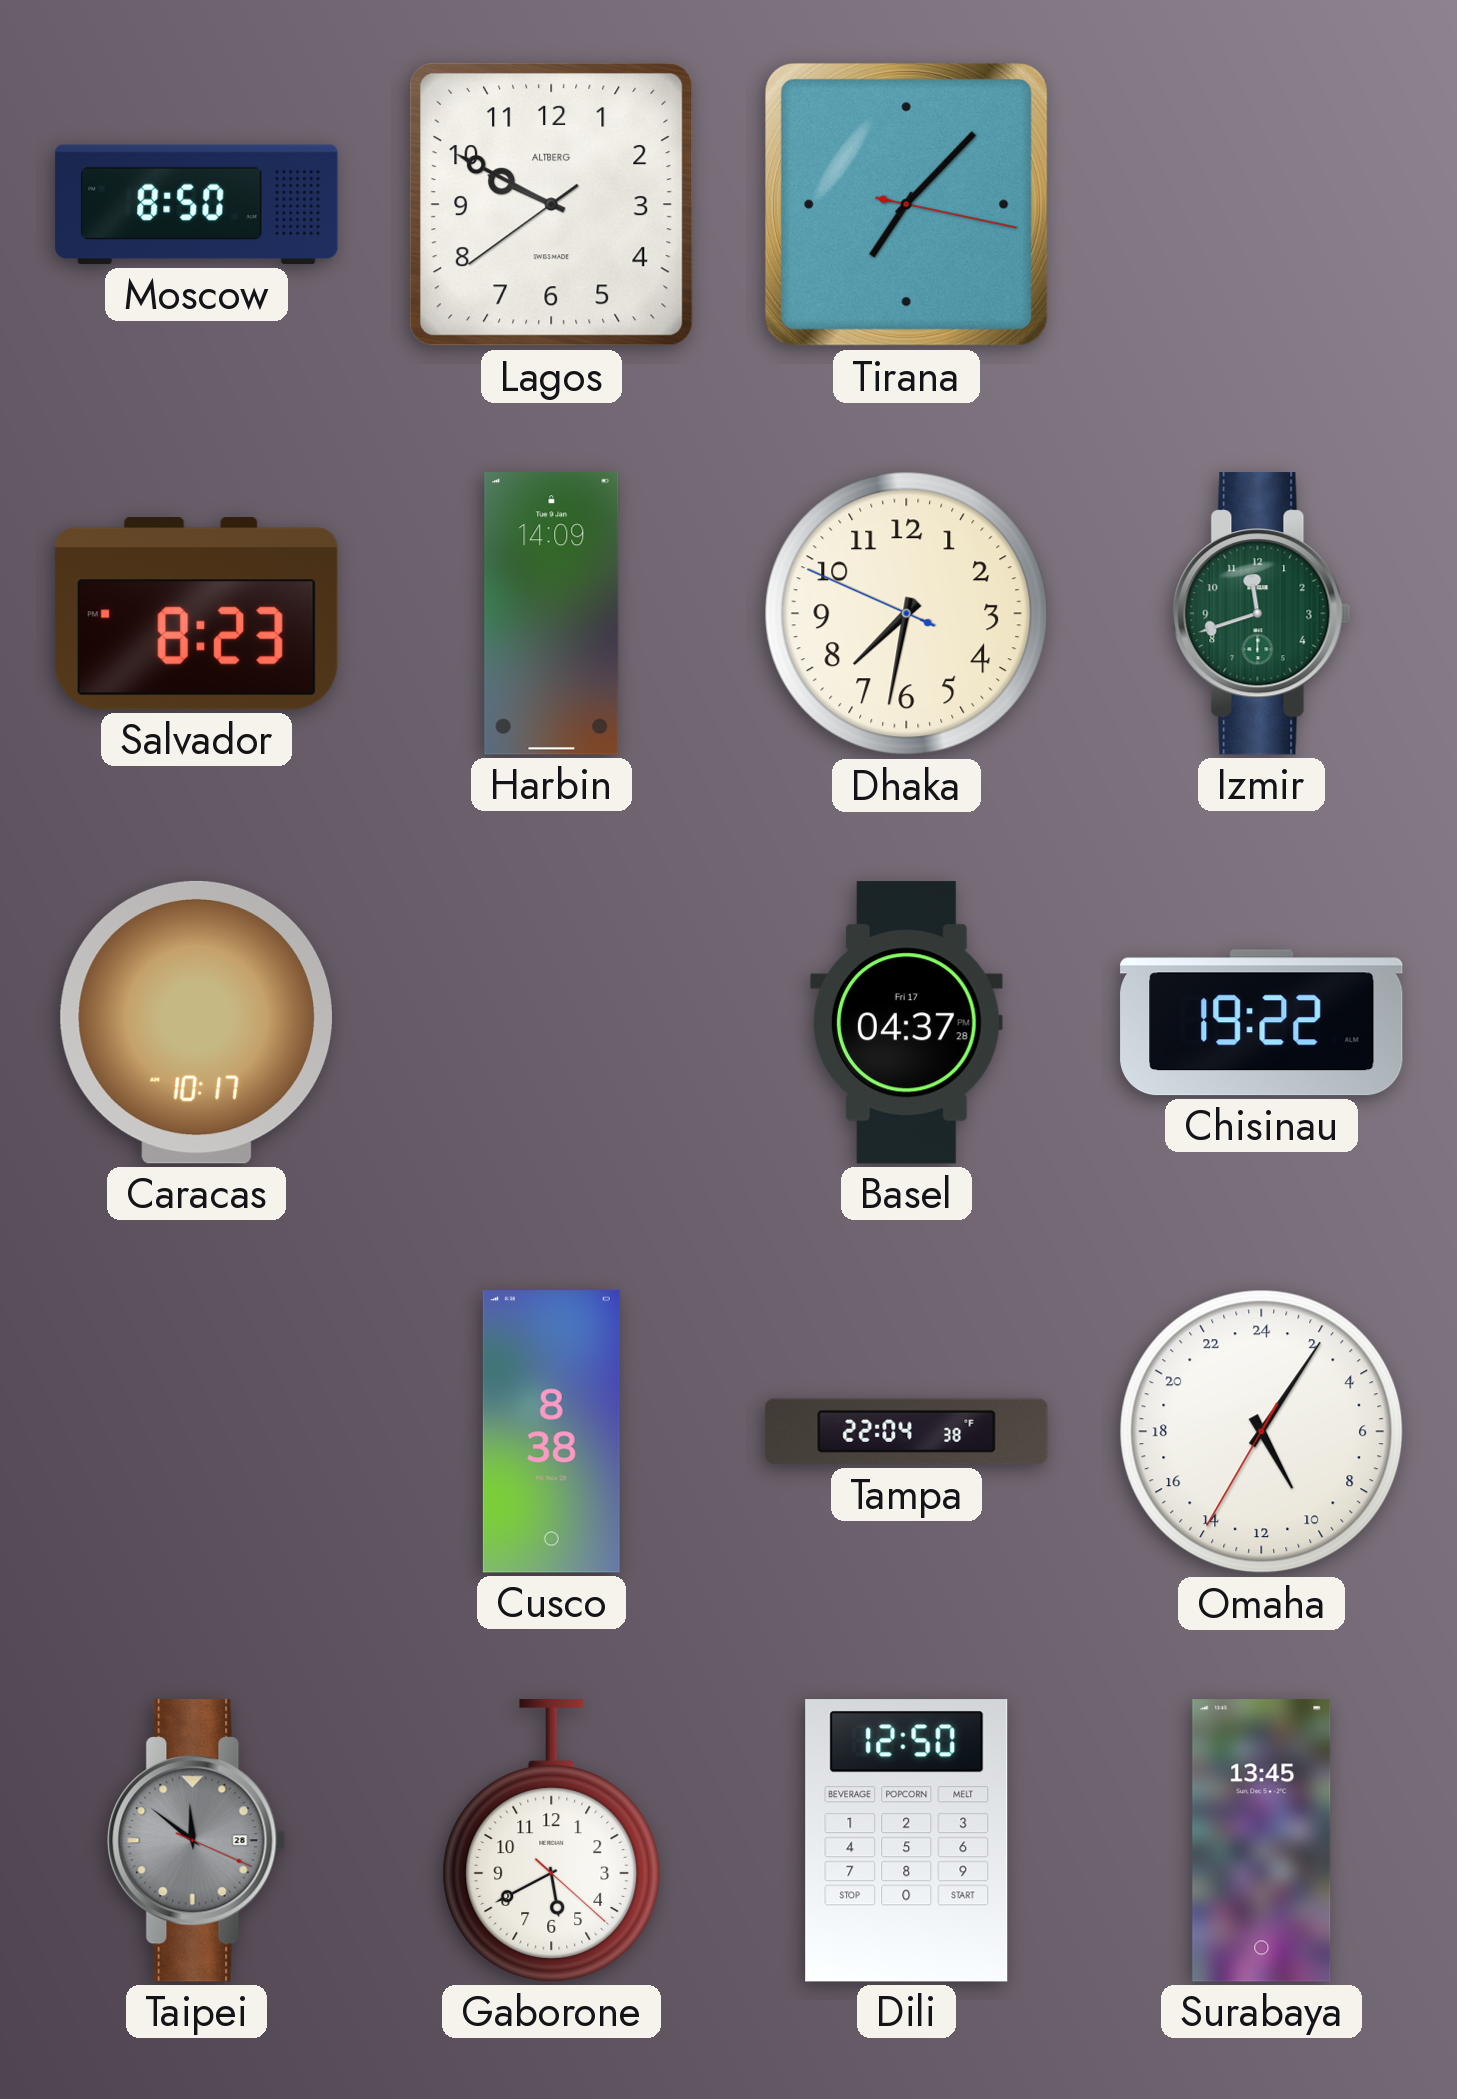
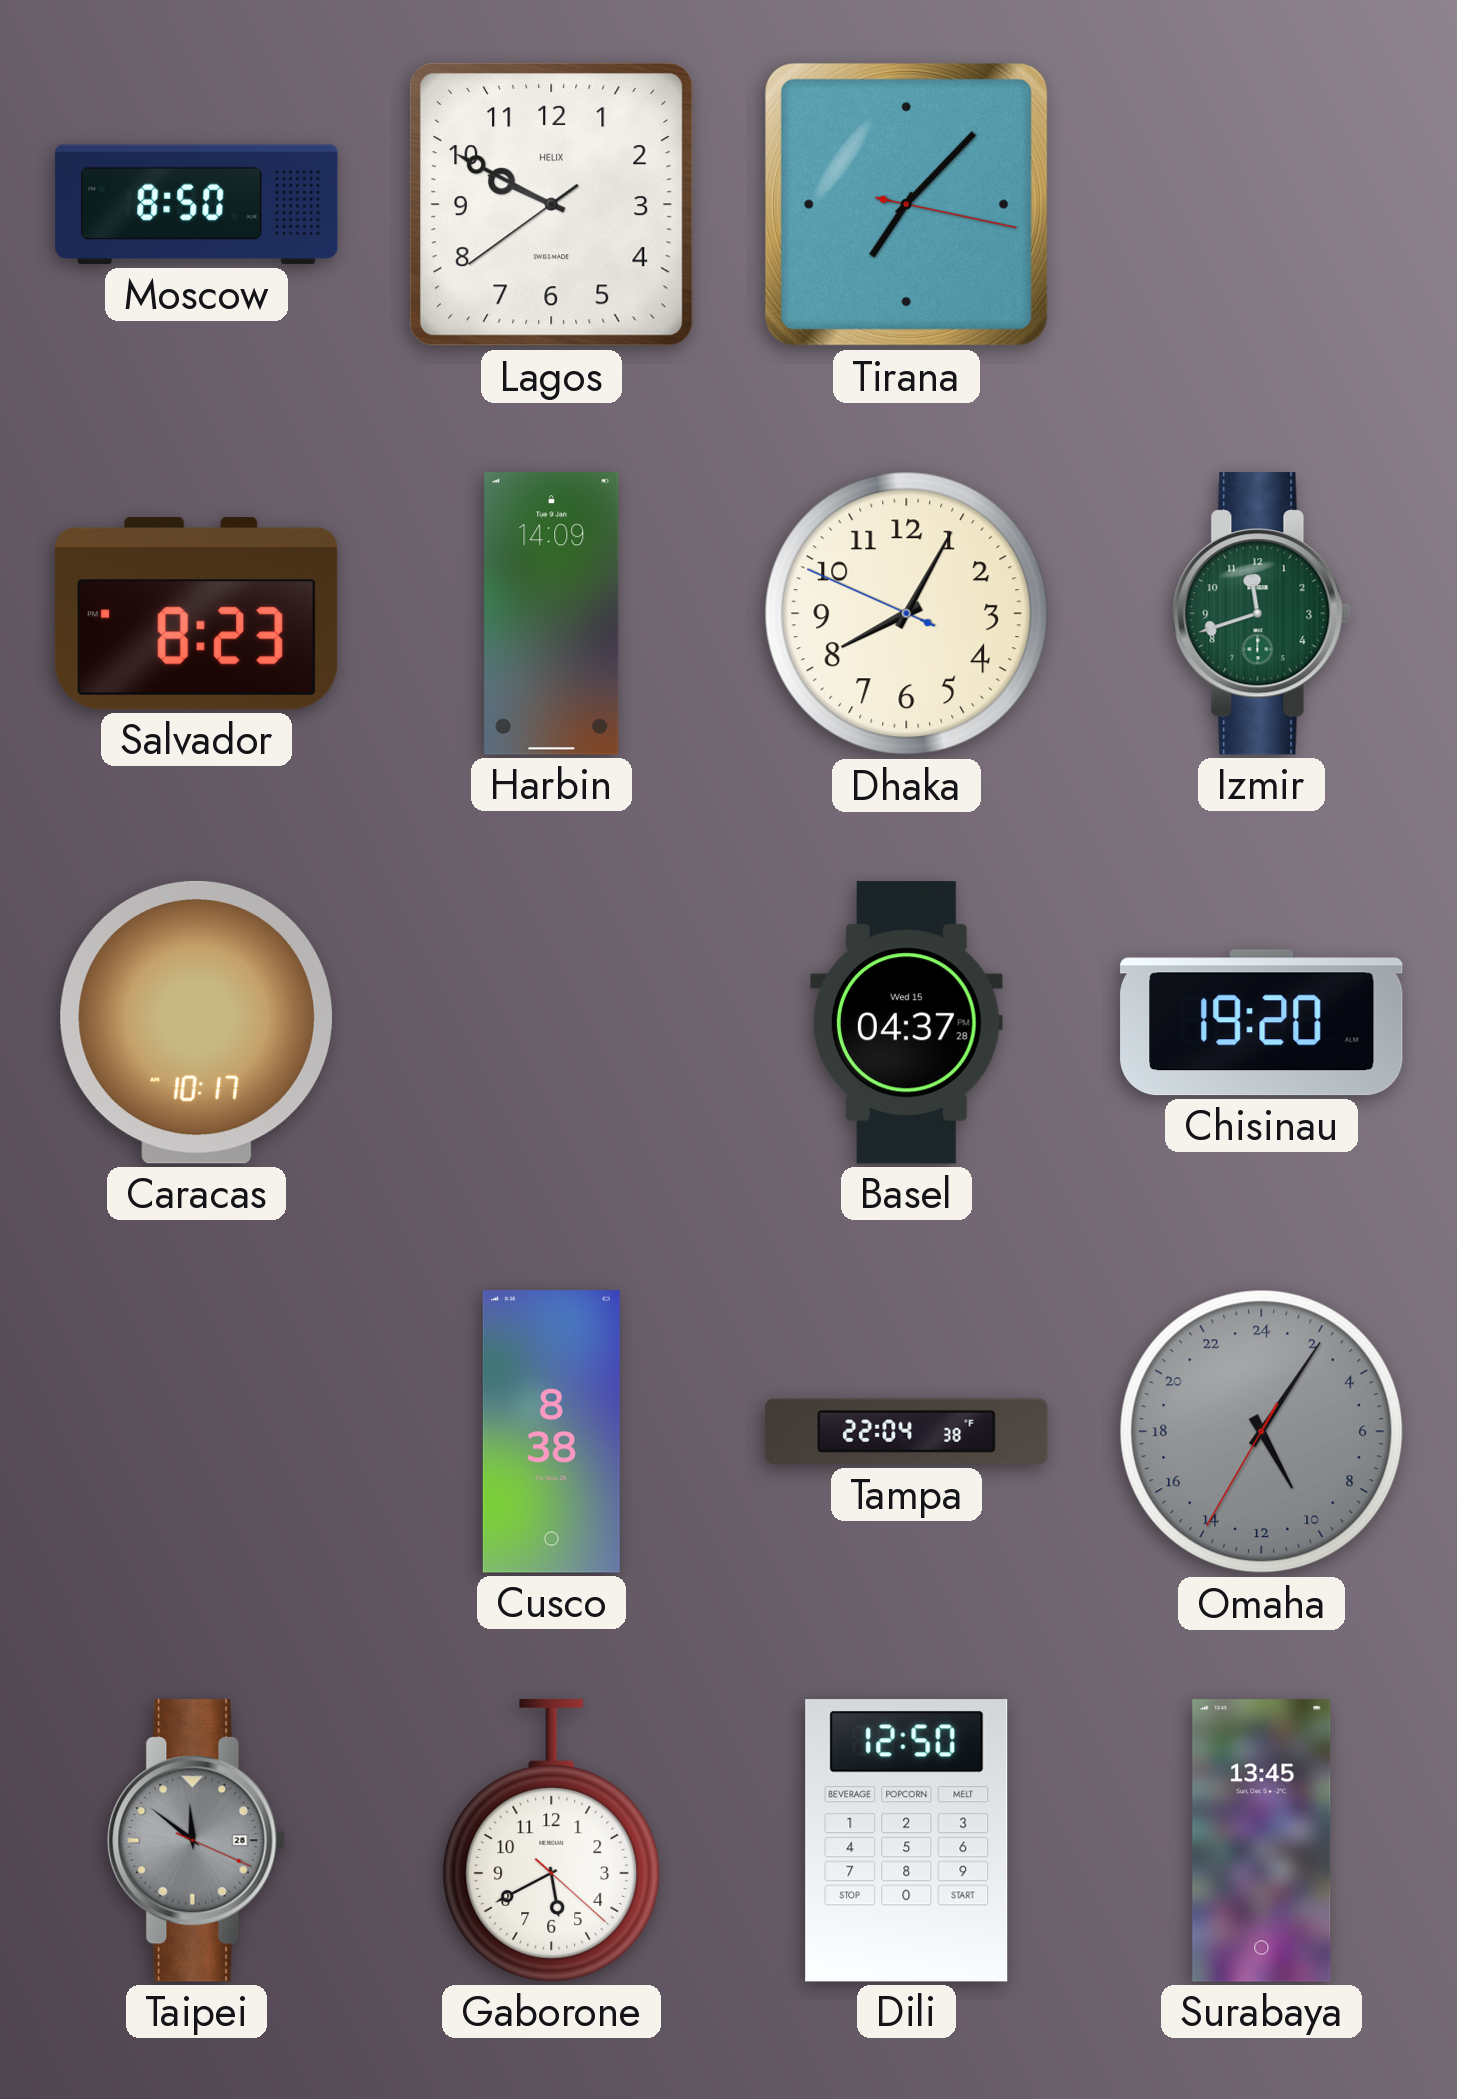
Lagos brand: ALTBERG -> HELIX
Dhaka: 7:31 -> 8:04
Basel date: Fri 17 -> Wed 15
Chisinau: 19:22 -> 19:20
Omaha dial: white -> grey
